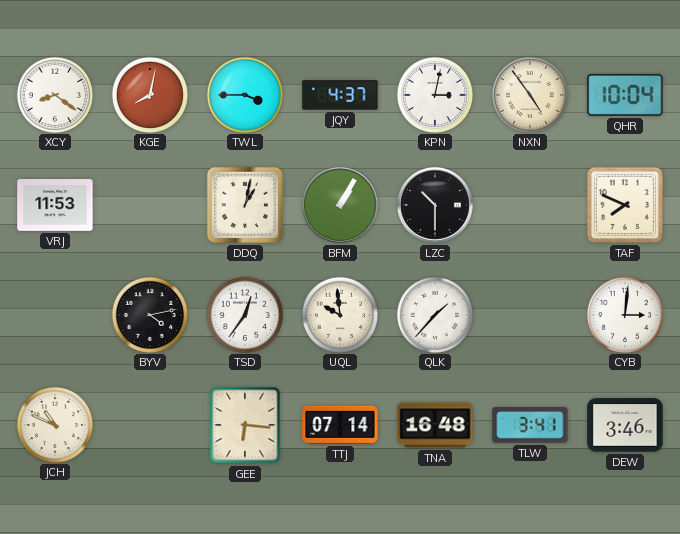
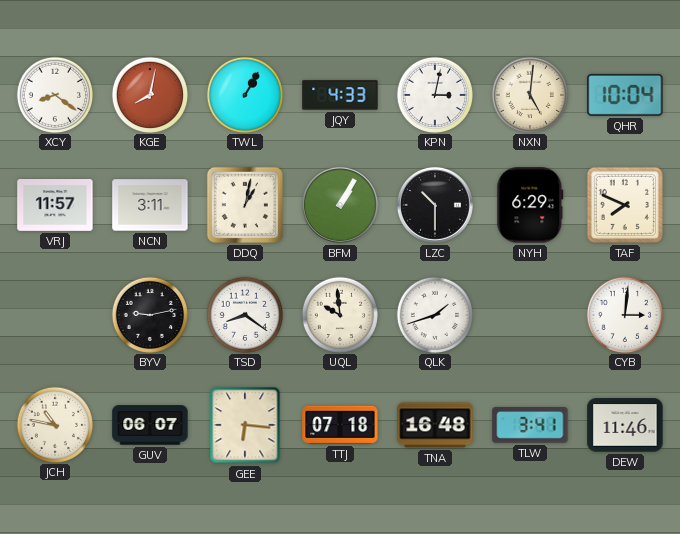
TWL: 3:45 -> 1:05
JQY: 4:37 -> 4:33
NXN: 4:54 -> 5:01
VRJ: 11:53 -> 11:57
NCN: none -> 3:11
NYH: none -> 6:29
BYV: 4:13 -> 9:13
TSD: 12:36 -> 8:21
QLK: 1:37 -> 1:42
JCH: 10:49 -> 10:47
GUV: none -> 06:07
TTJ: 07:14 -> 07:18
DEW: 3:46 -> 11:46
